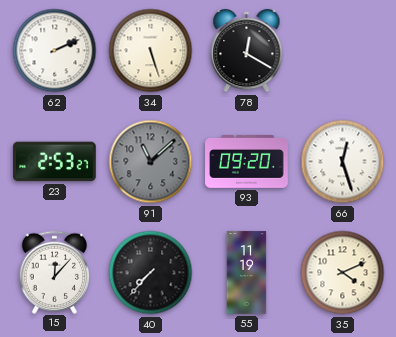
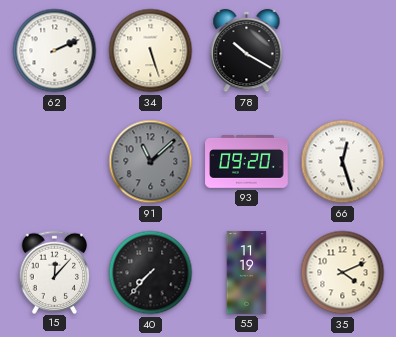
78: 12:20 -> 10:20
23: 2:53 -> none
